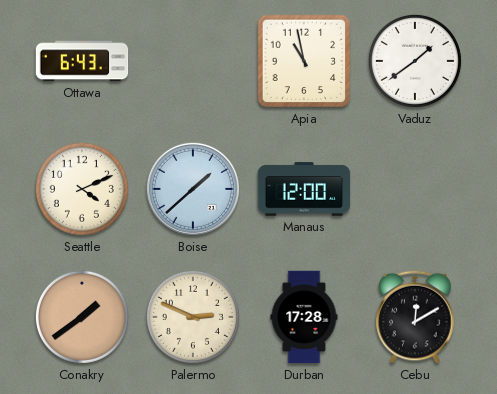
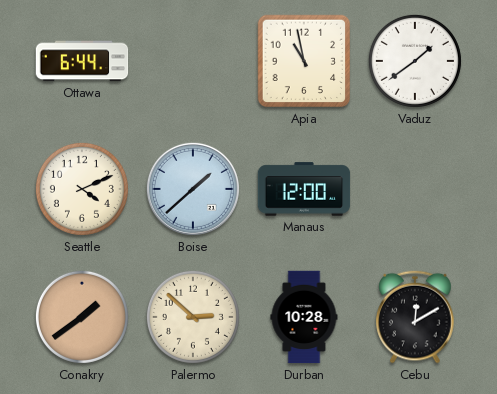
Ottawa: 6:43 -> 6:44
Palermo: 2:49 -> 2:52
Durban: 17:28 -> 10:28
